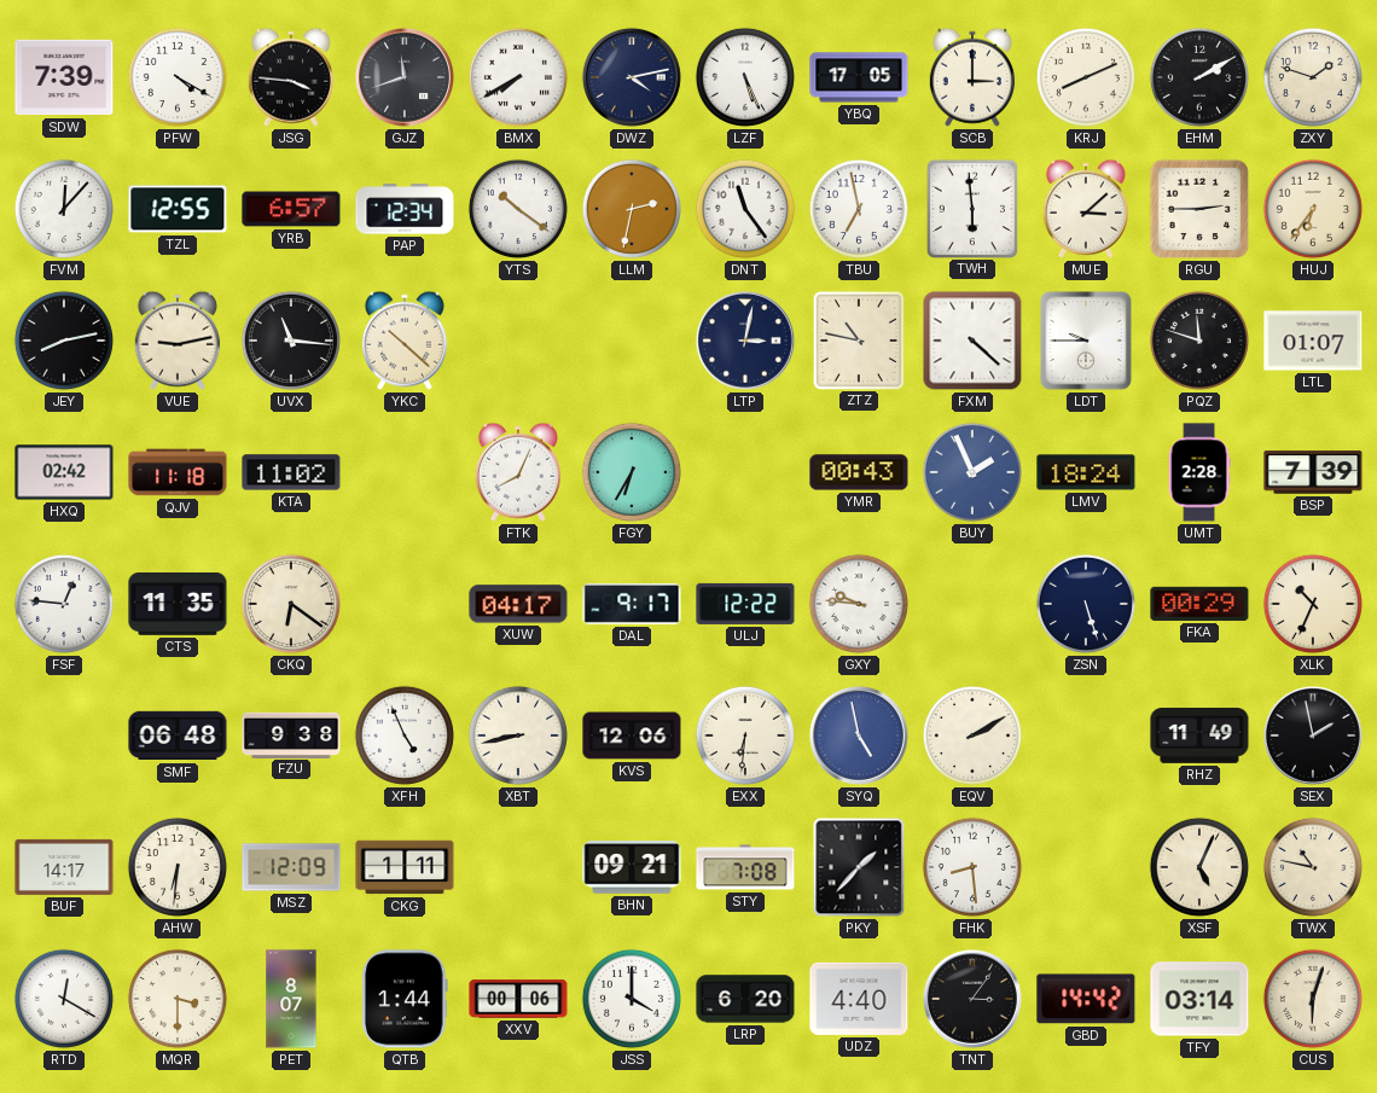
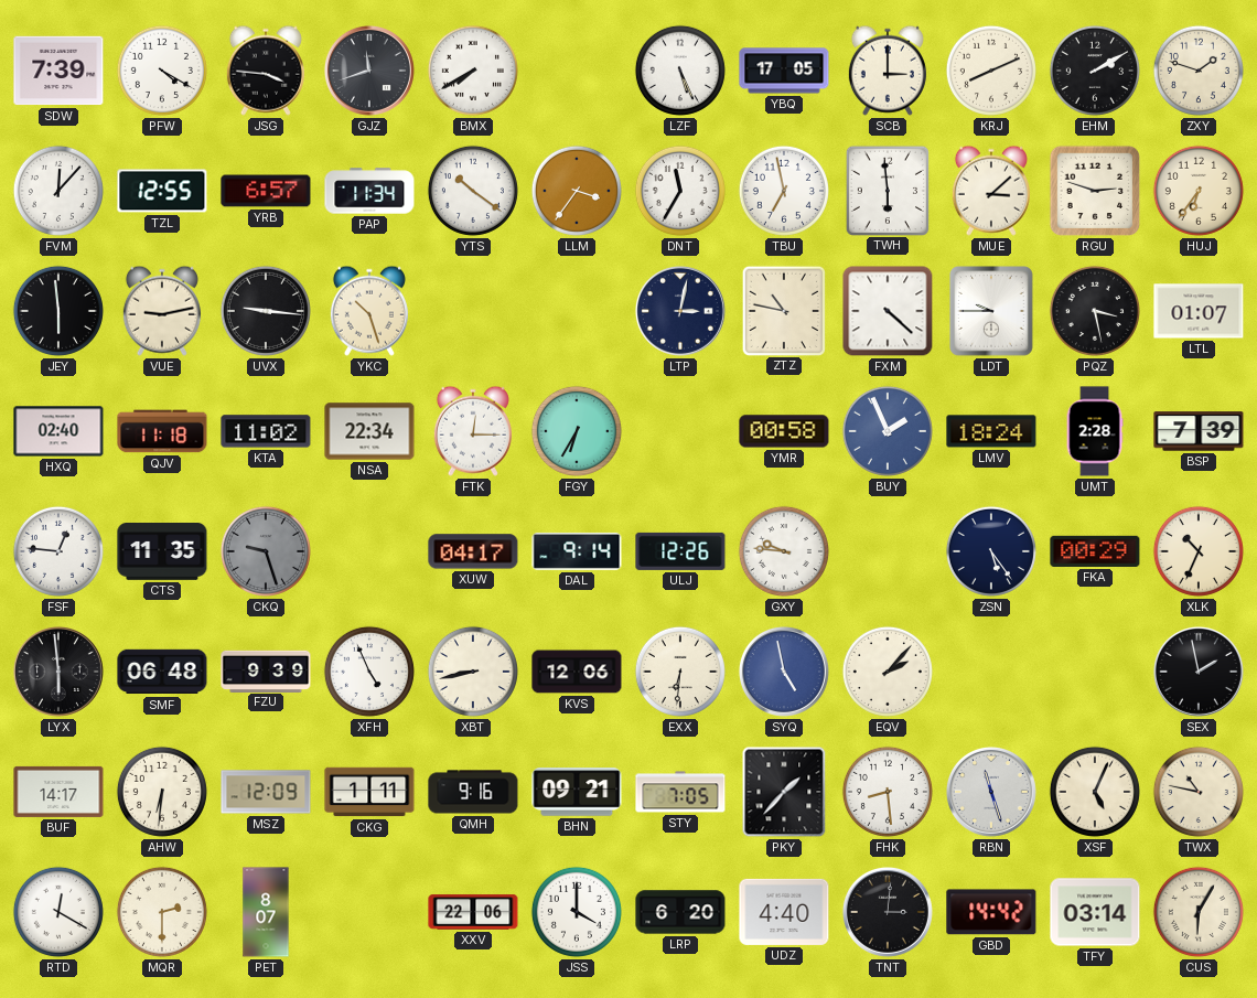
DWZ: 4:13 -> none
PAP: 12:34 -> 11:34
LLM: 2:32 -> 3:36
DNT: 11:24 -> 11:35
RGU: 2:45 -> 2:48
JEY: 8:13 -> 5:59
UVX: 11:16 -> 9:16
YKC: 10:22 -> 10:27
PQZ: 11:48 -> 3:28
HXQ: 02:42 -> 02:40
NSA: none -> 22:34
FTK: 8:04 -> 12:15
YMR: 00:43 -> 00:58
CKQ: 6:21 -> 9:27
CKQ dial: cream -> grey
DAL: 9:17 -> 9:14
ULJ: 12:22 -> 12:26
ZSN: 5:27 -> 5:24
LYX: none -> 5:59
FZU: 9:38 -> 9:39
EQV: 2:10 -> 2:07
RHZ: 11:49 -> none
QMH: none -> 9:16
STY: 7:08 -> 7:05
RBN: none -> 11:27
MQR: 3:30 -> 2:30
QTB: 1:44 -> none
XXV: 00:06 -> 22:06
TNT: 3:06 -> 3:01
CUS: 6:03 -> 6:05
